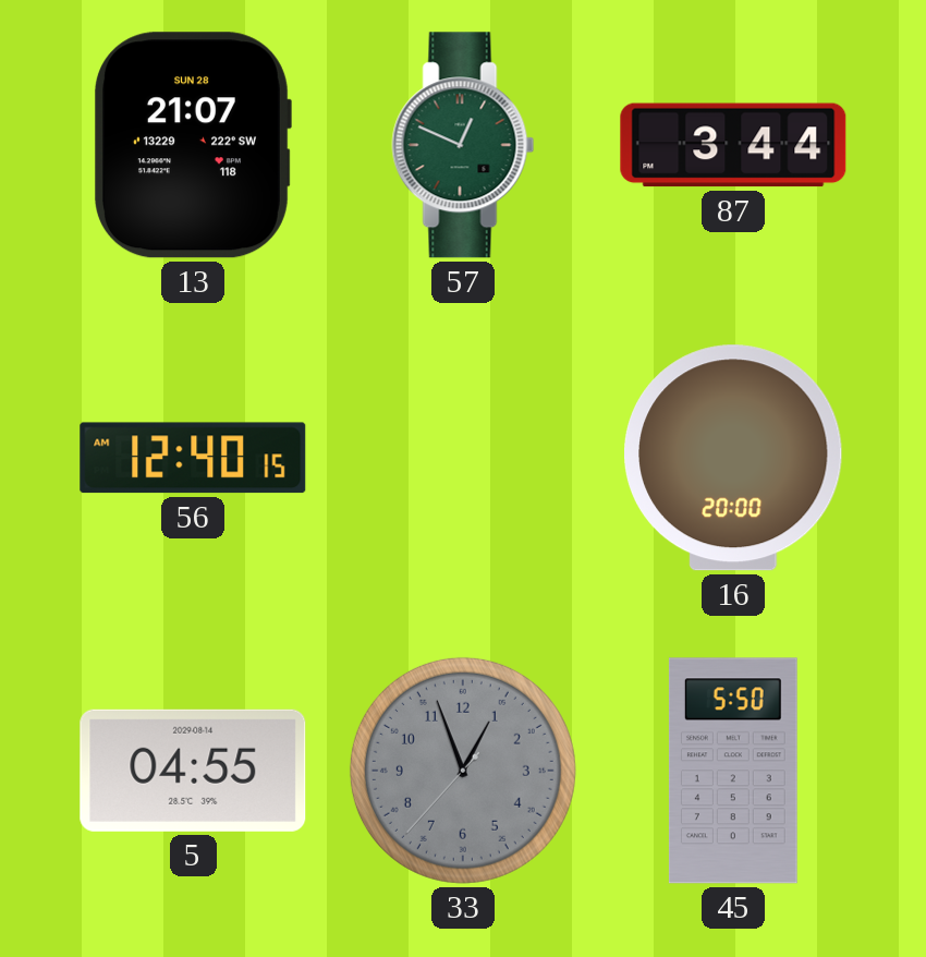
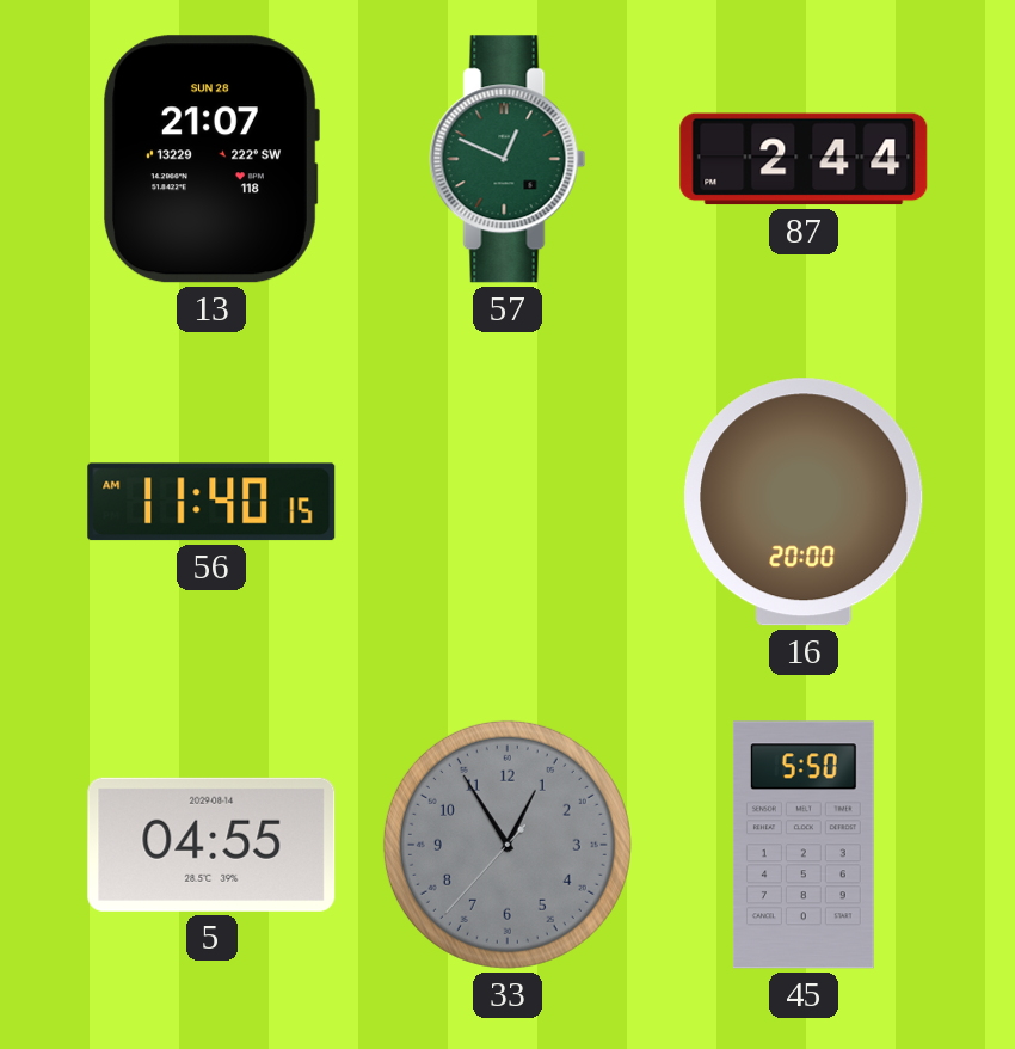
87: 3:44 -> 2:44
56: 12:40 -> 11:40
33: 12:56 -> 12:54
